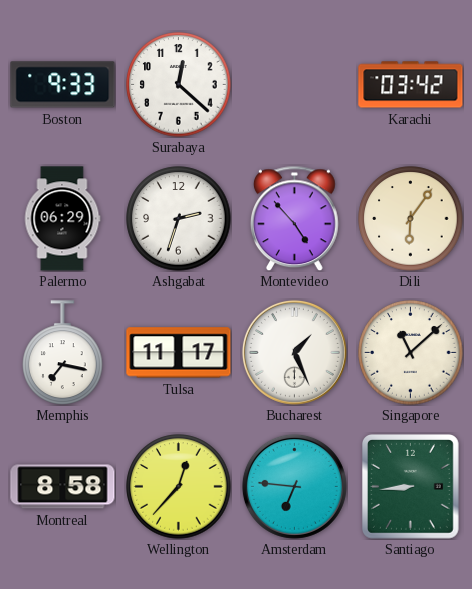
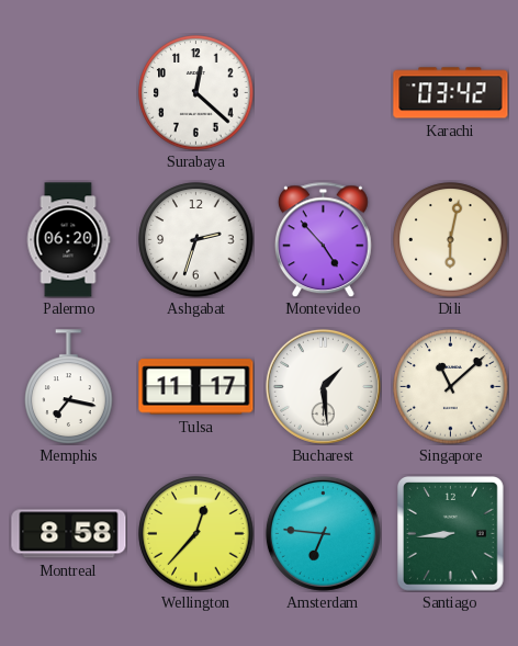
Boston: 9:33 -> none
Palermo: 06:29 -> 06:20
Dili: 6:06 -> 6:02
Bucharest: 1:26 -> 1:29
